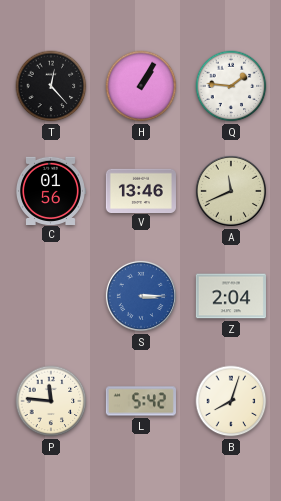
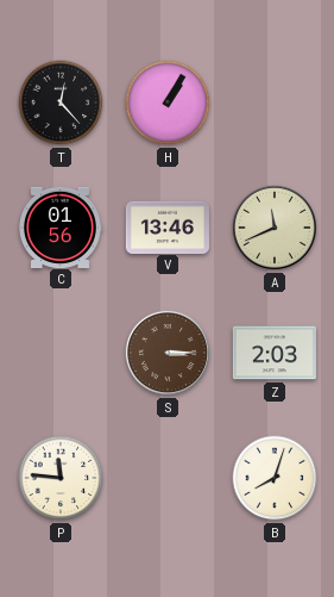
Q: 1:46 -> none
S dial: blue -> brown
Z: 2:04 -> 2:03
L: 5:42 -> none
